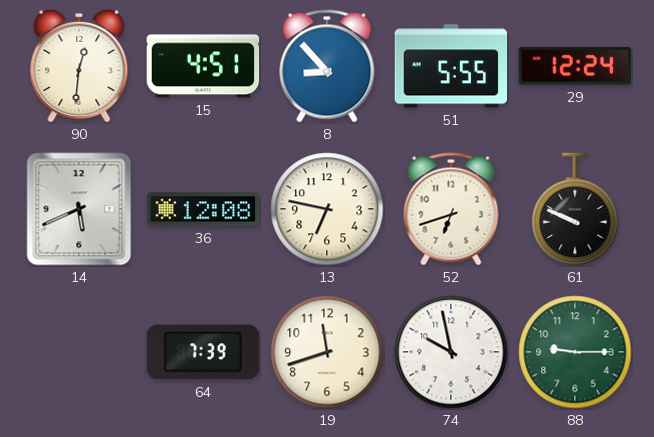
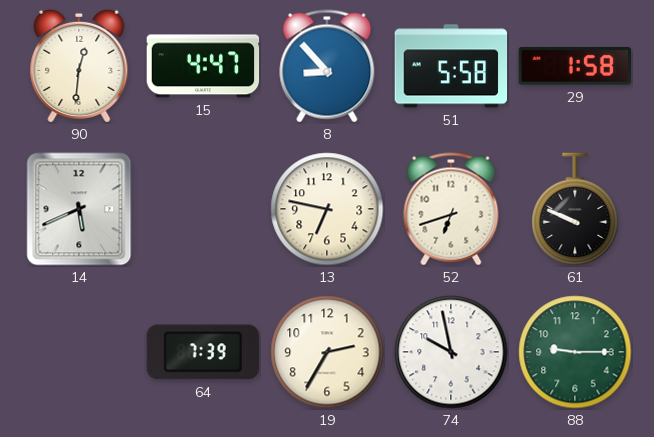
15: 4:51 -> 4:47
51: 5:55 -> 5:58
29: 12:24 -> 1:58
36: 12:08 -> none
19: 11:42 -> 2:35
